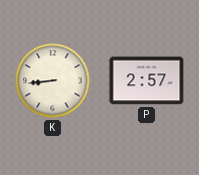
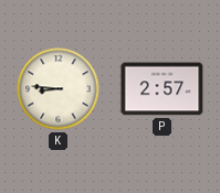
K: 8:44 -> 8:46
